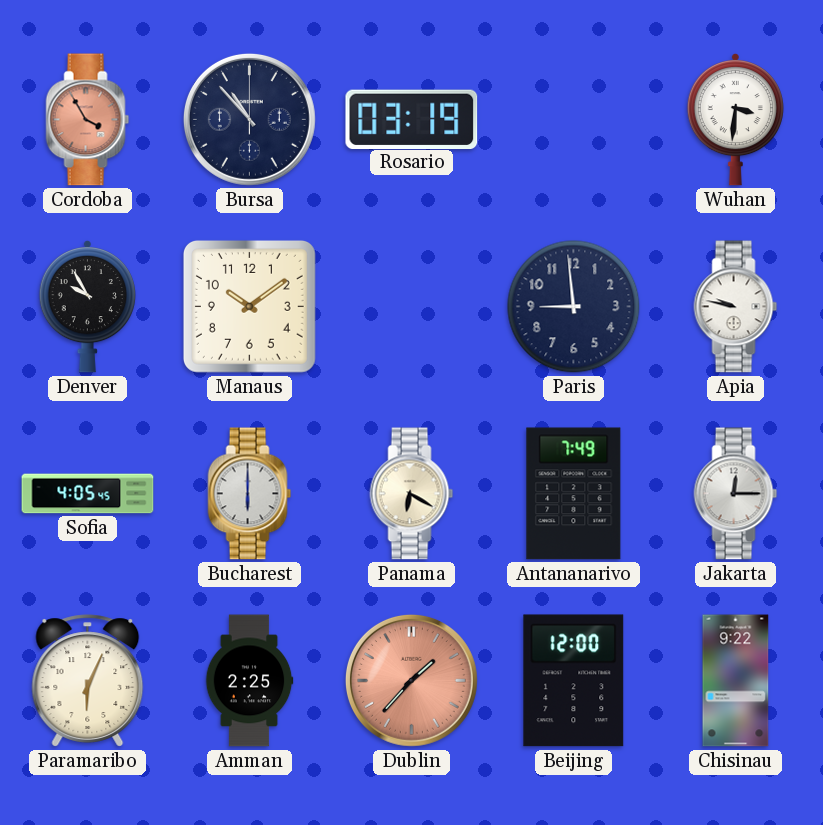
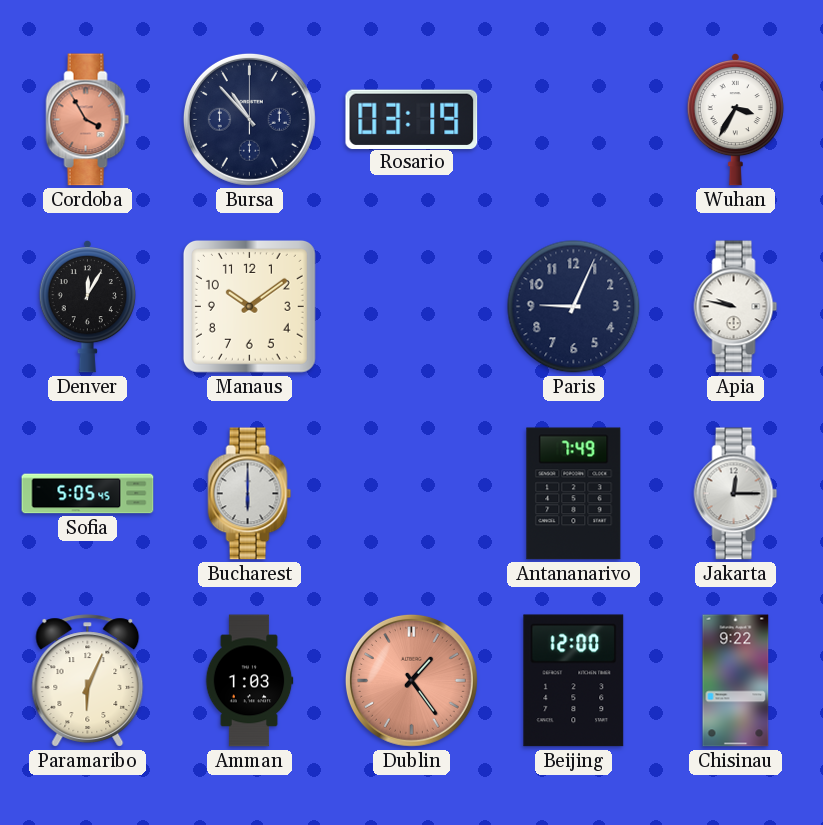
Wuhan: 3:31 -> 3:35
Denver: 9:55 -> 12:05
Paris: 8:59 -> 9:04
Sofia: 4:05 -> 5:05
Panama: 6:20 -> none
Amman: 2:25 -> 1:03
Dublin: 1:37 -> 1:24
